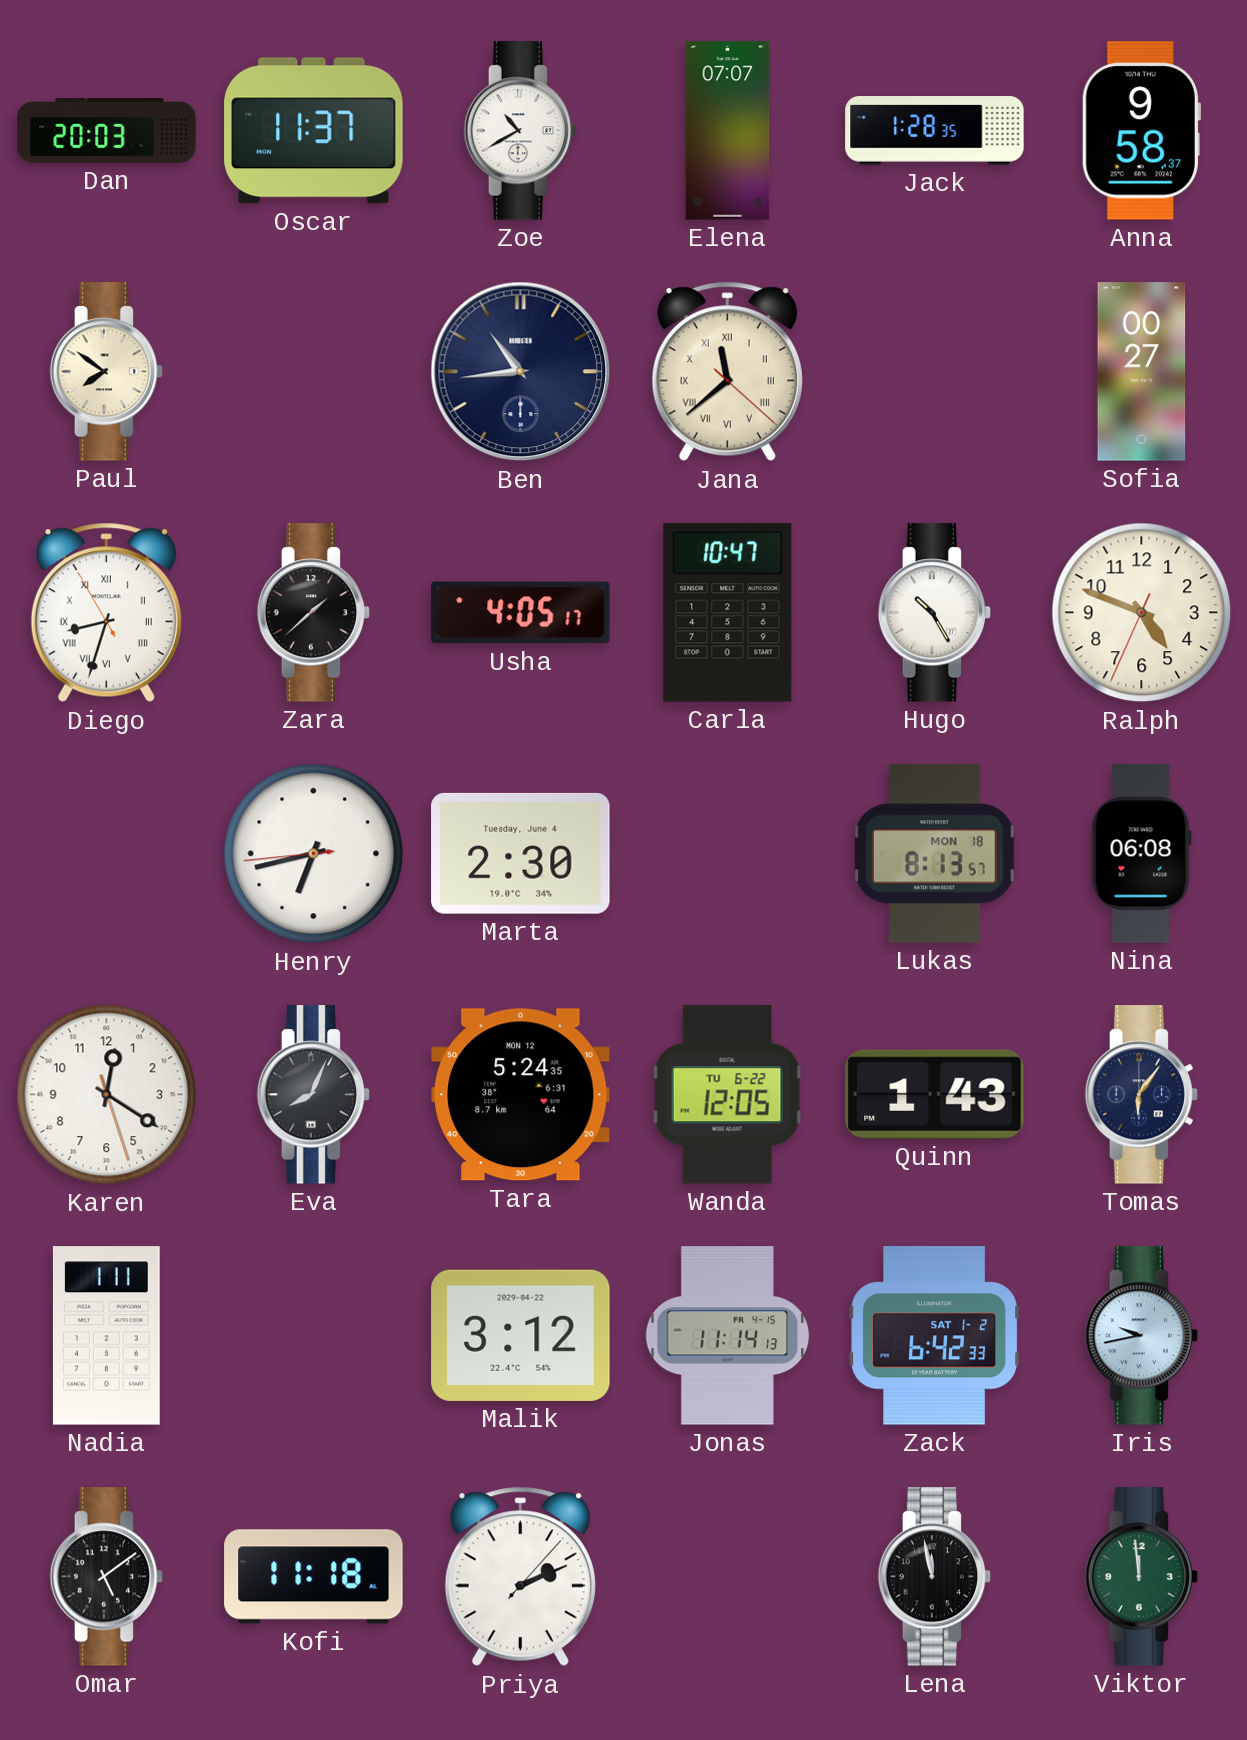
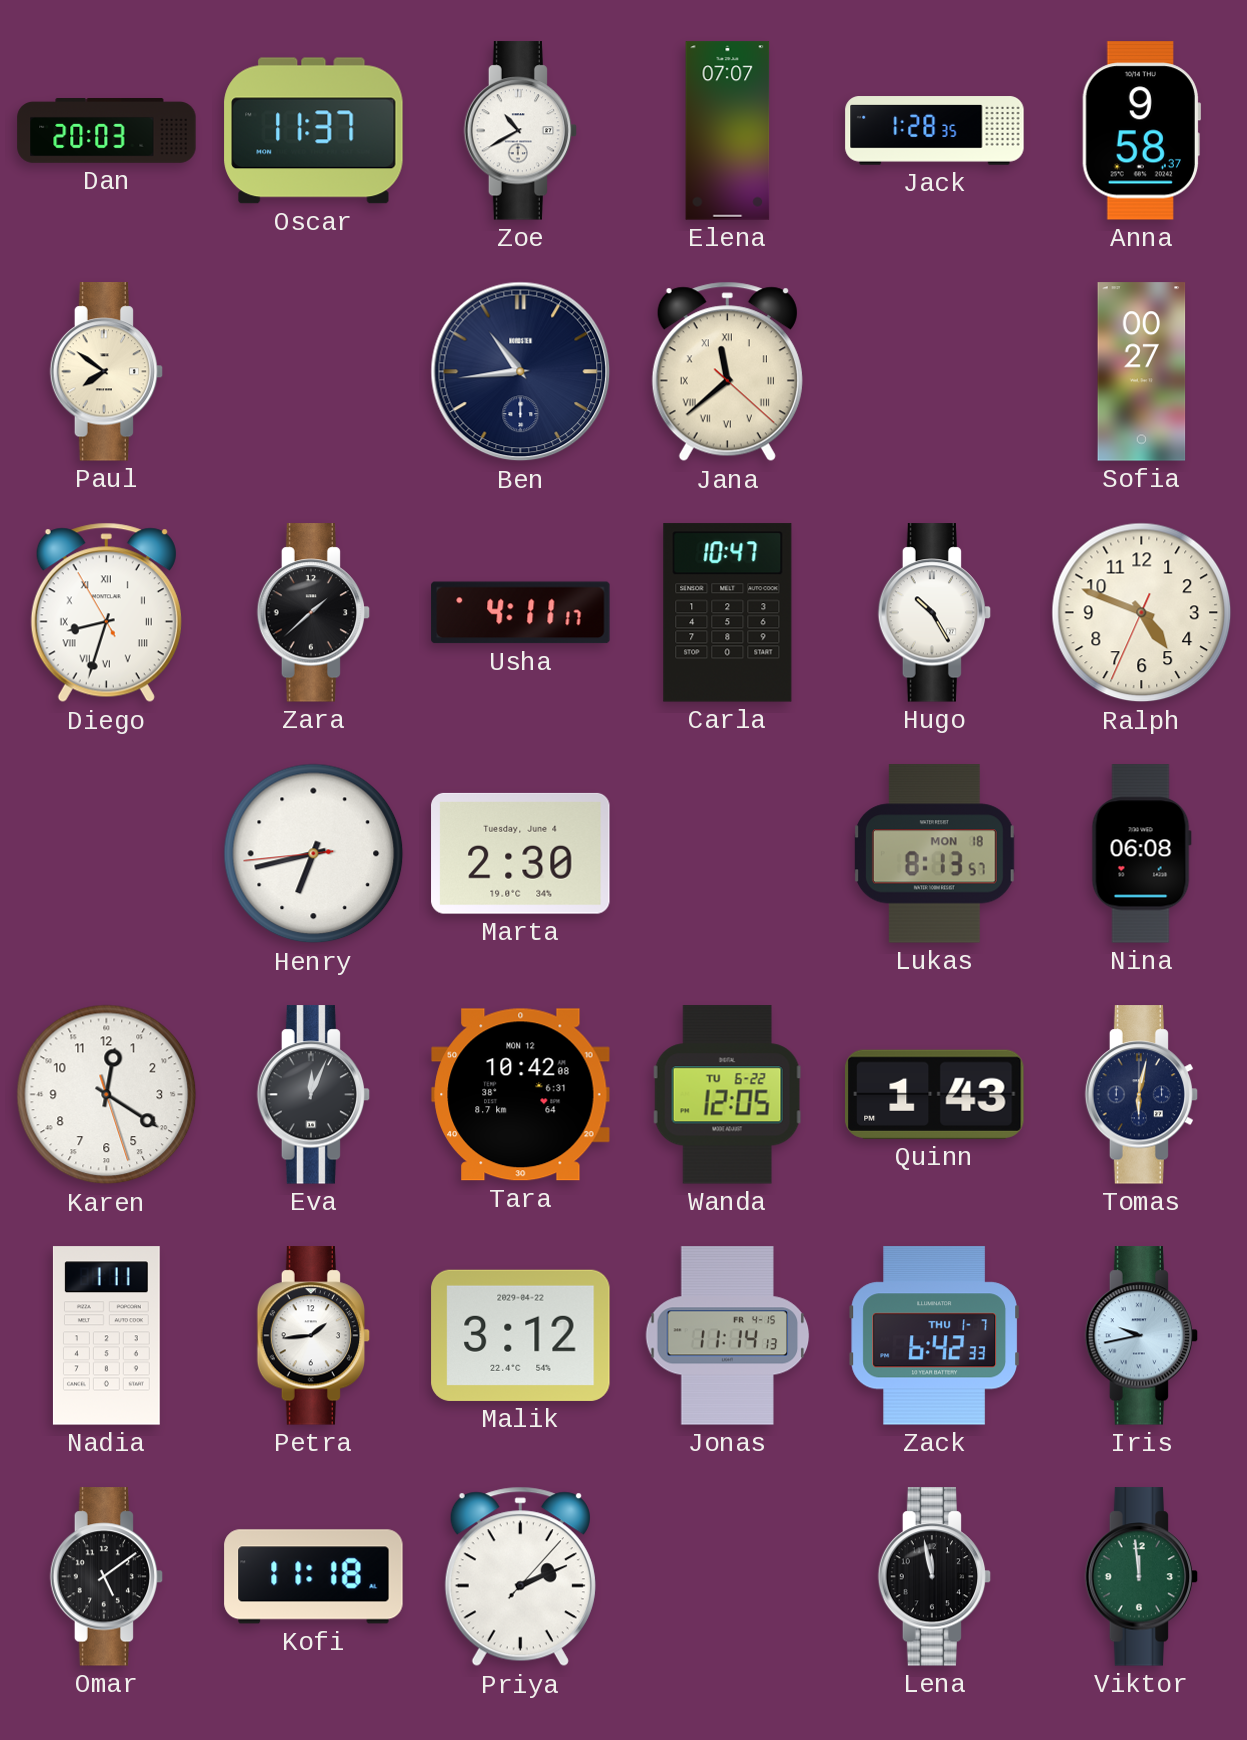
Usha: 4:05 -> 4:11
Eva: 8:04 -> 12:04
Tara: 5:24 -> 10:42
Tomas: 6:06 -> 6:02
Petra: none -> 1:44
Zack date: SAT 1-2 -> THU 1-7
